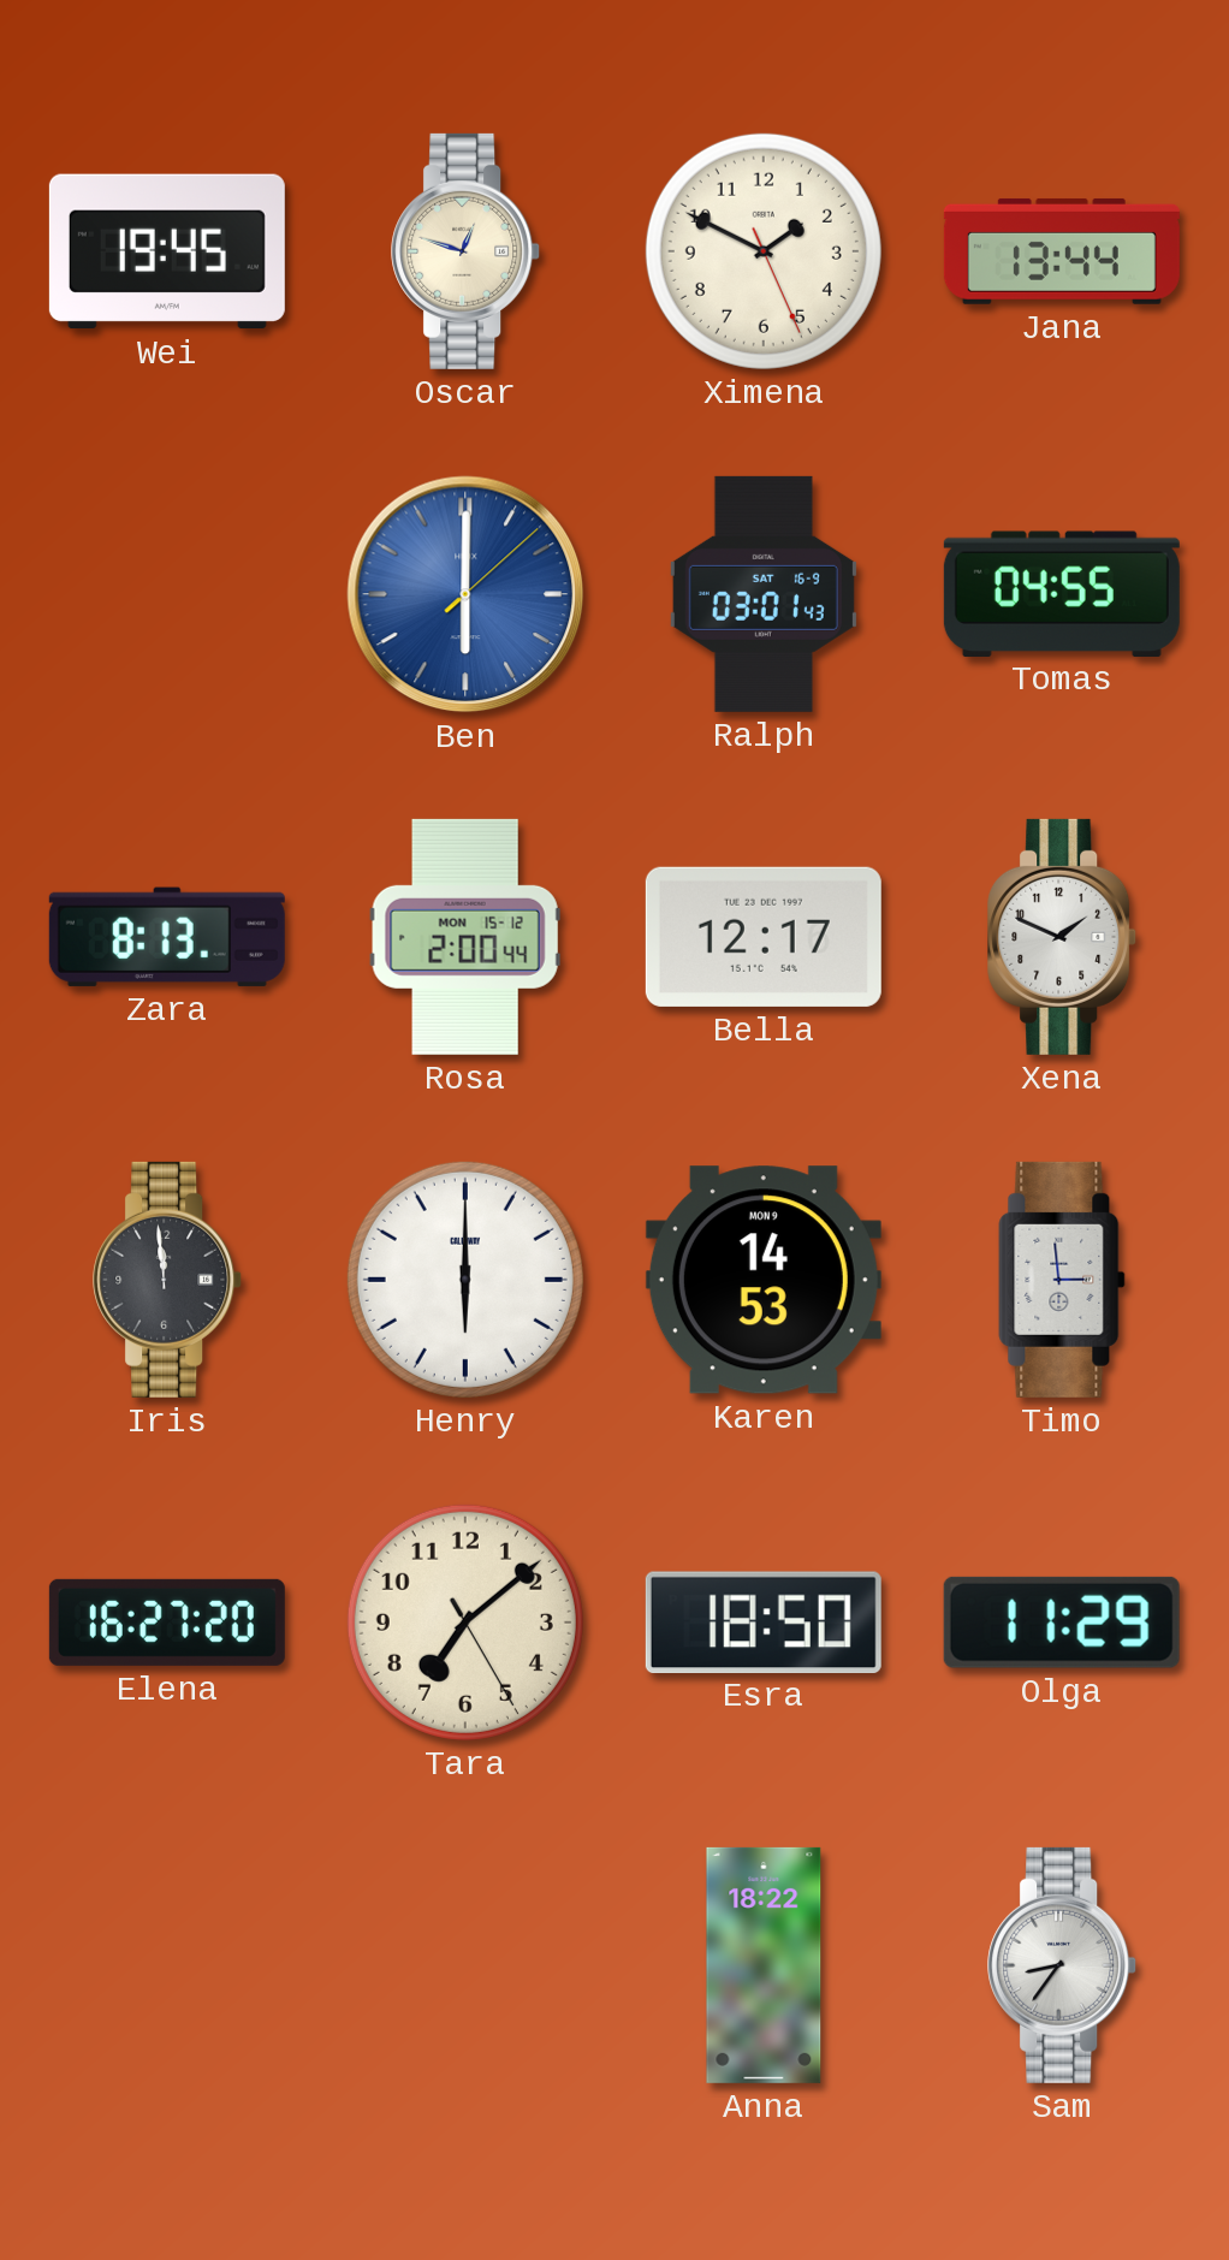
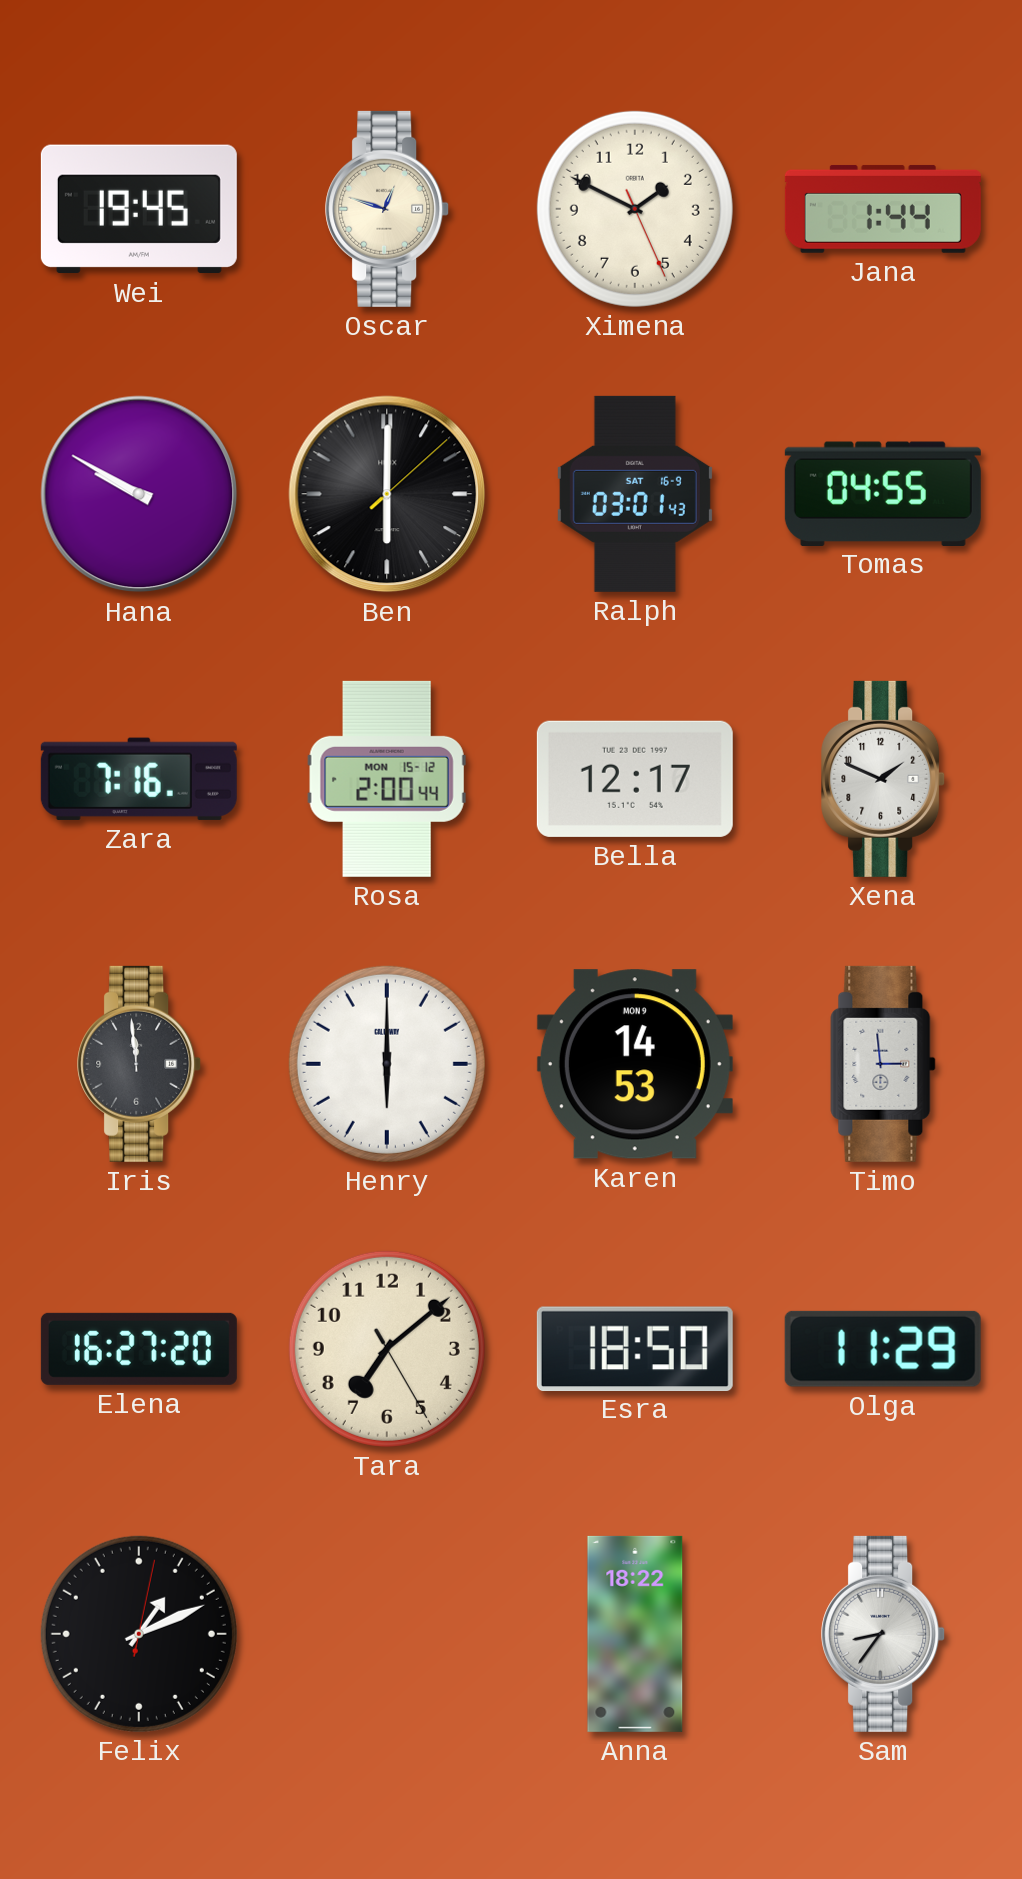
Jana: 13:44 -> 1:44
Hana: none -> 9:50
Ben dial: blue -> black
Zara: 8:13 -> 7:16
Felix: none -> 1:11
